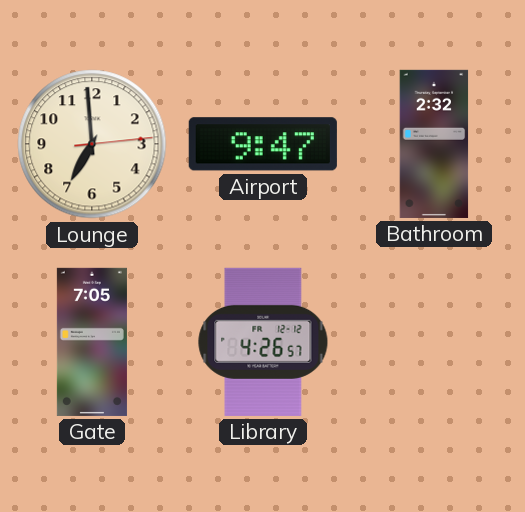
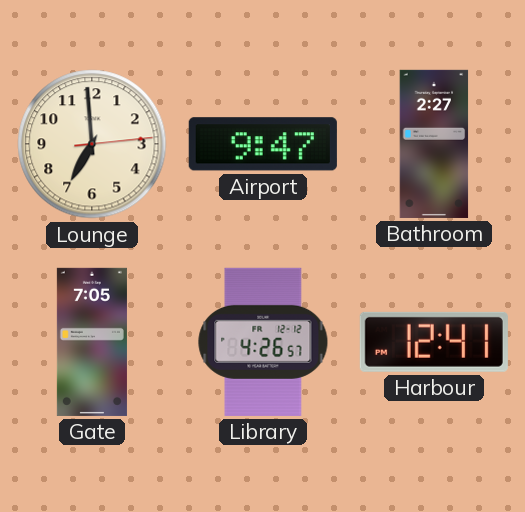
Bathroom: 2:32 -> 2:27
Harbour: none -> 12:41
